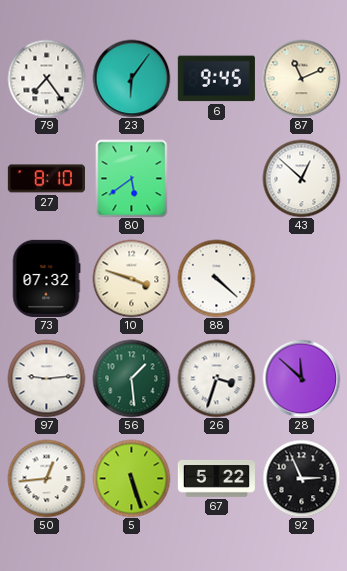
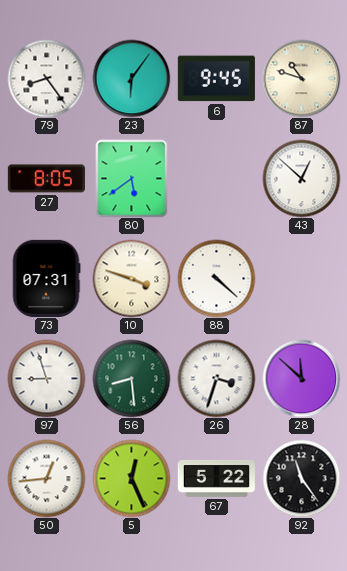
79: 7:24 -> 8:24
87: 11:11 -> 10:48
27: 8:10 -> 8:05
73: 07:32 -> 07:31
97: 9:14 -> 8:57
56: 1:29 -> 8:29
5: 5:27 -> 12:26
92: 2:56 -> 11:24
